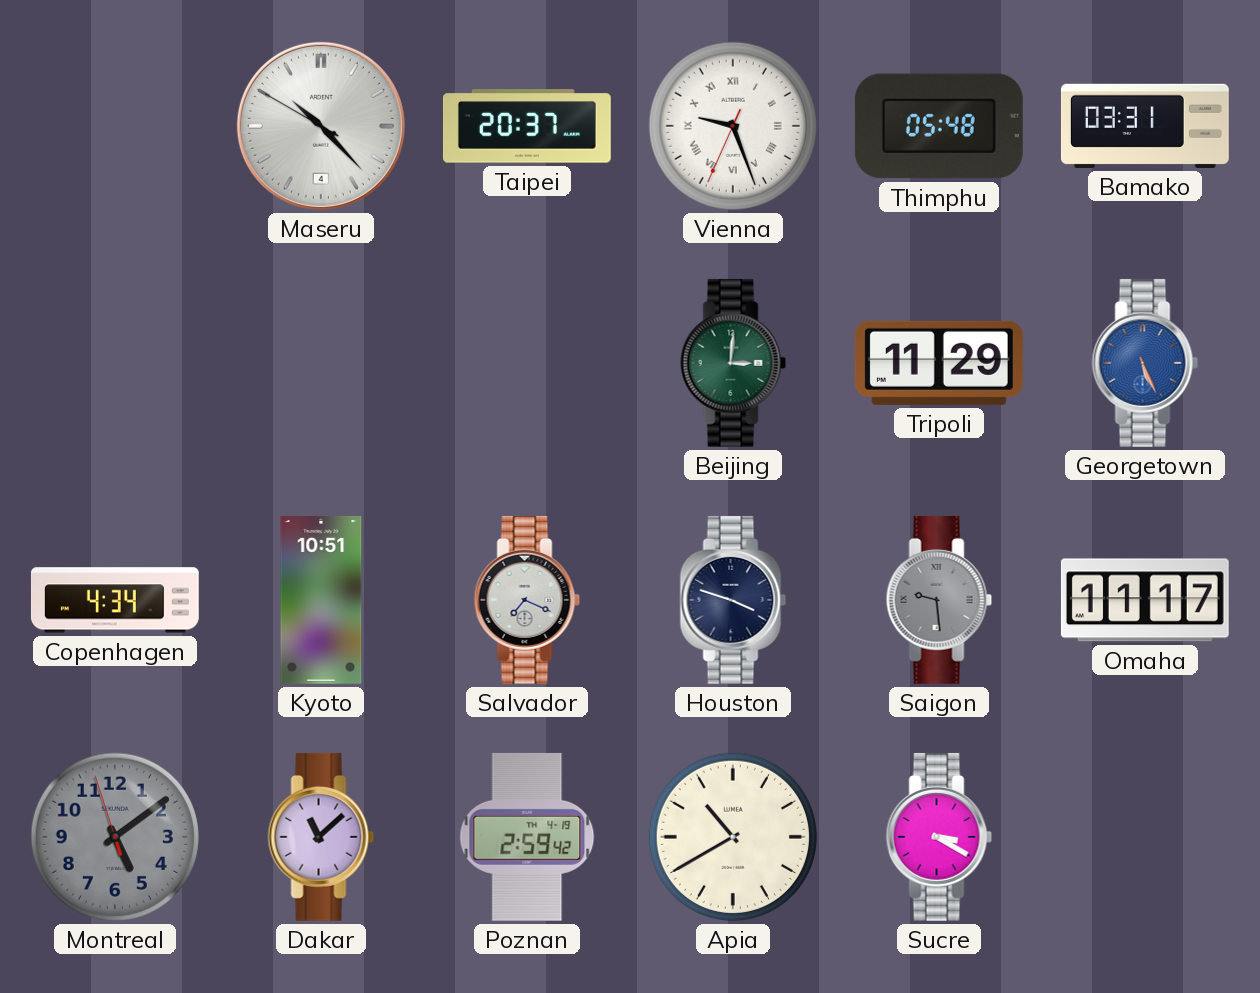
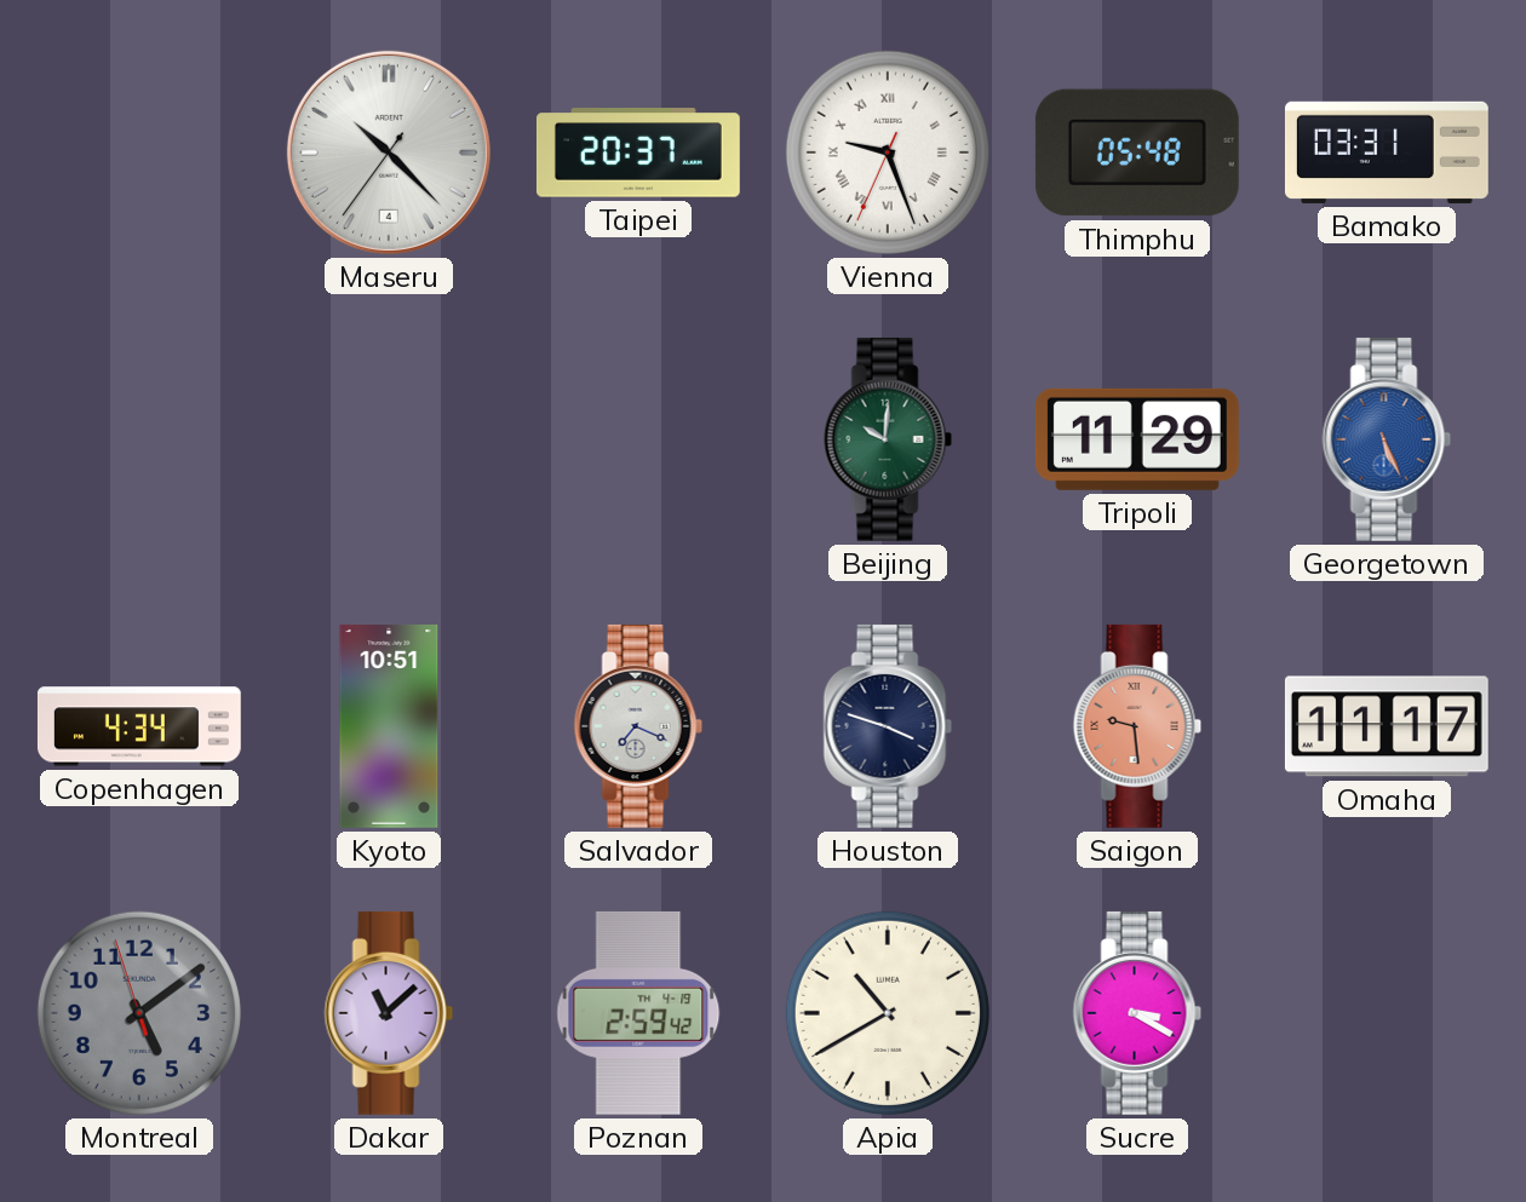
Maseru: 10:22:50 -> 10:22:36
Beijing: 3:01 -> 10:01
Saigon dial: grey -> salmon
